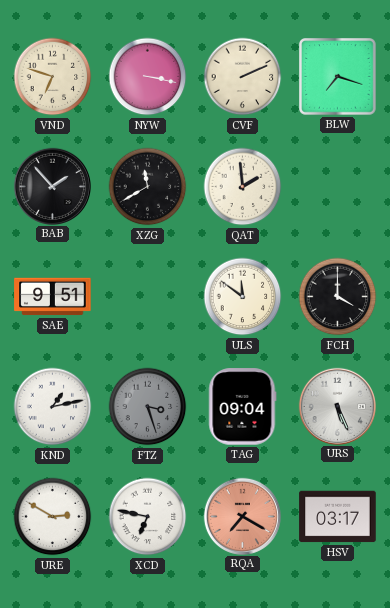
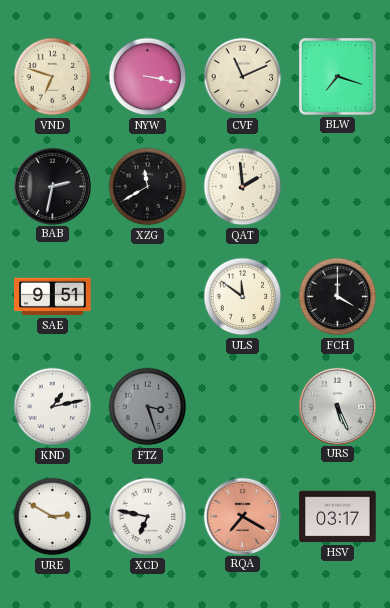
CVF: 2:11 -> 11:11
BAB: 1:53 -> 2:32
TAG: 09:04 -> none
